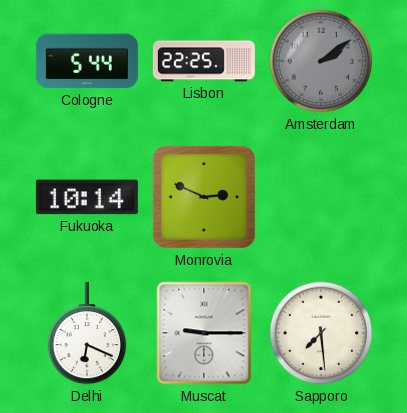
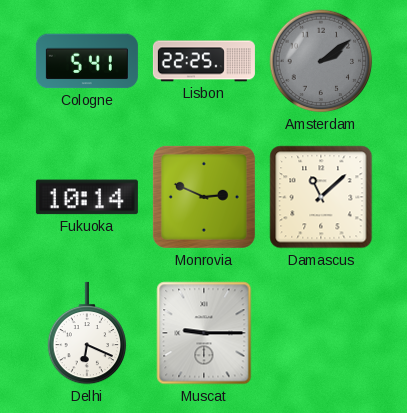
Cologne: 5:44 -> 5:41
Damascus: none -> 11:08
Sapporo: 7:29 -> none
